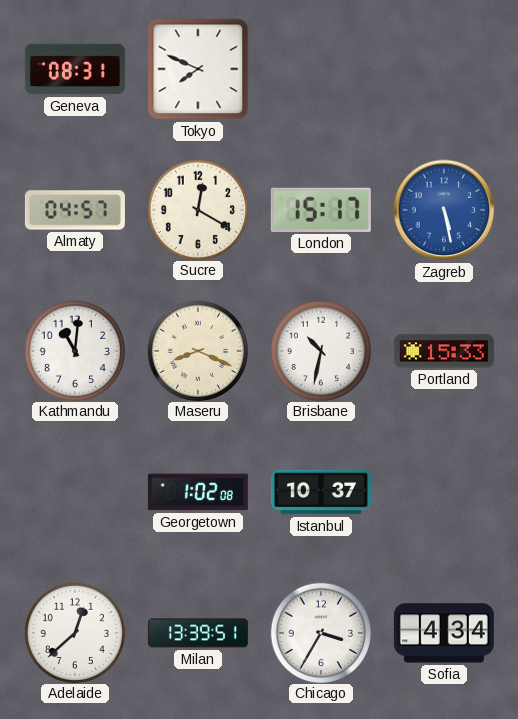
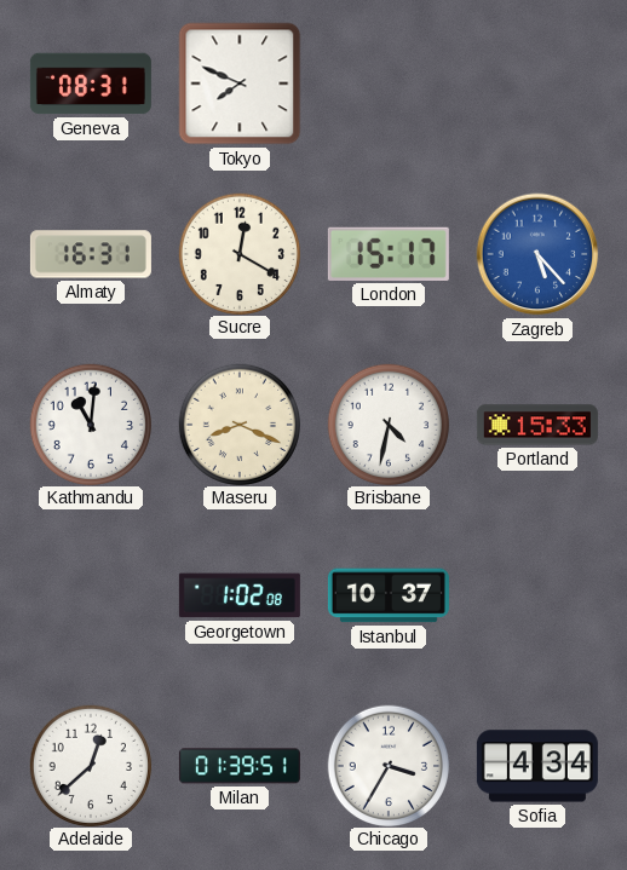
Almaty: 04:57 -> 16:31
Zagreb: 5:28 -> 5:23
Brisbane: 10:32 -> 4:32
Milan: 13:39 -> 01:39
